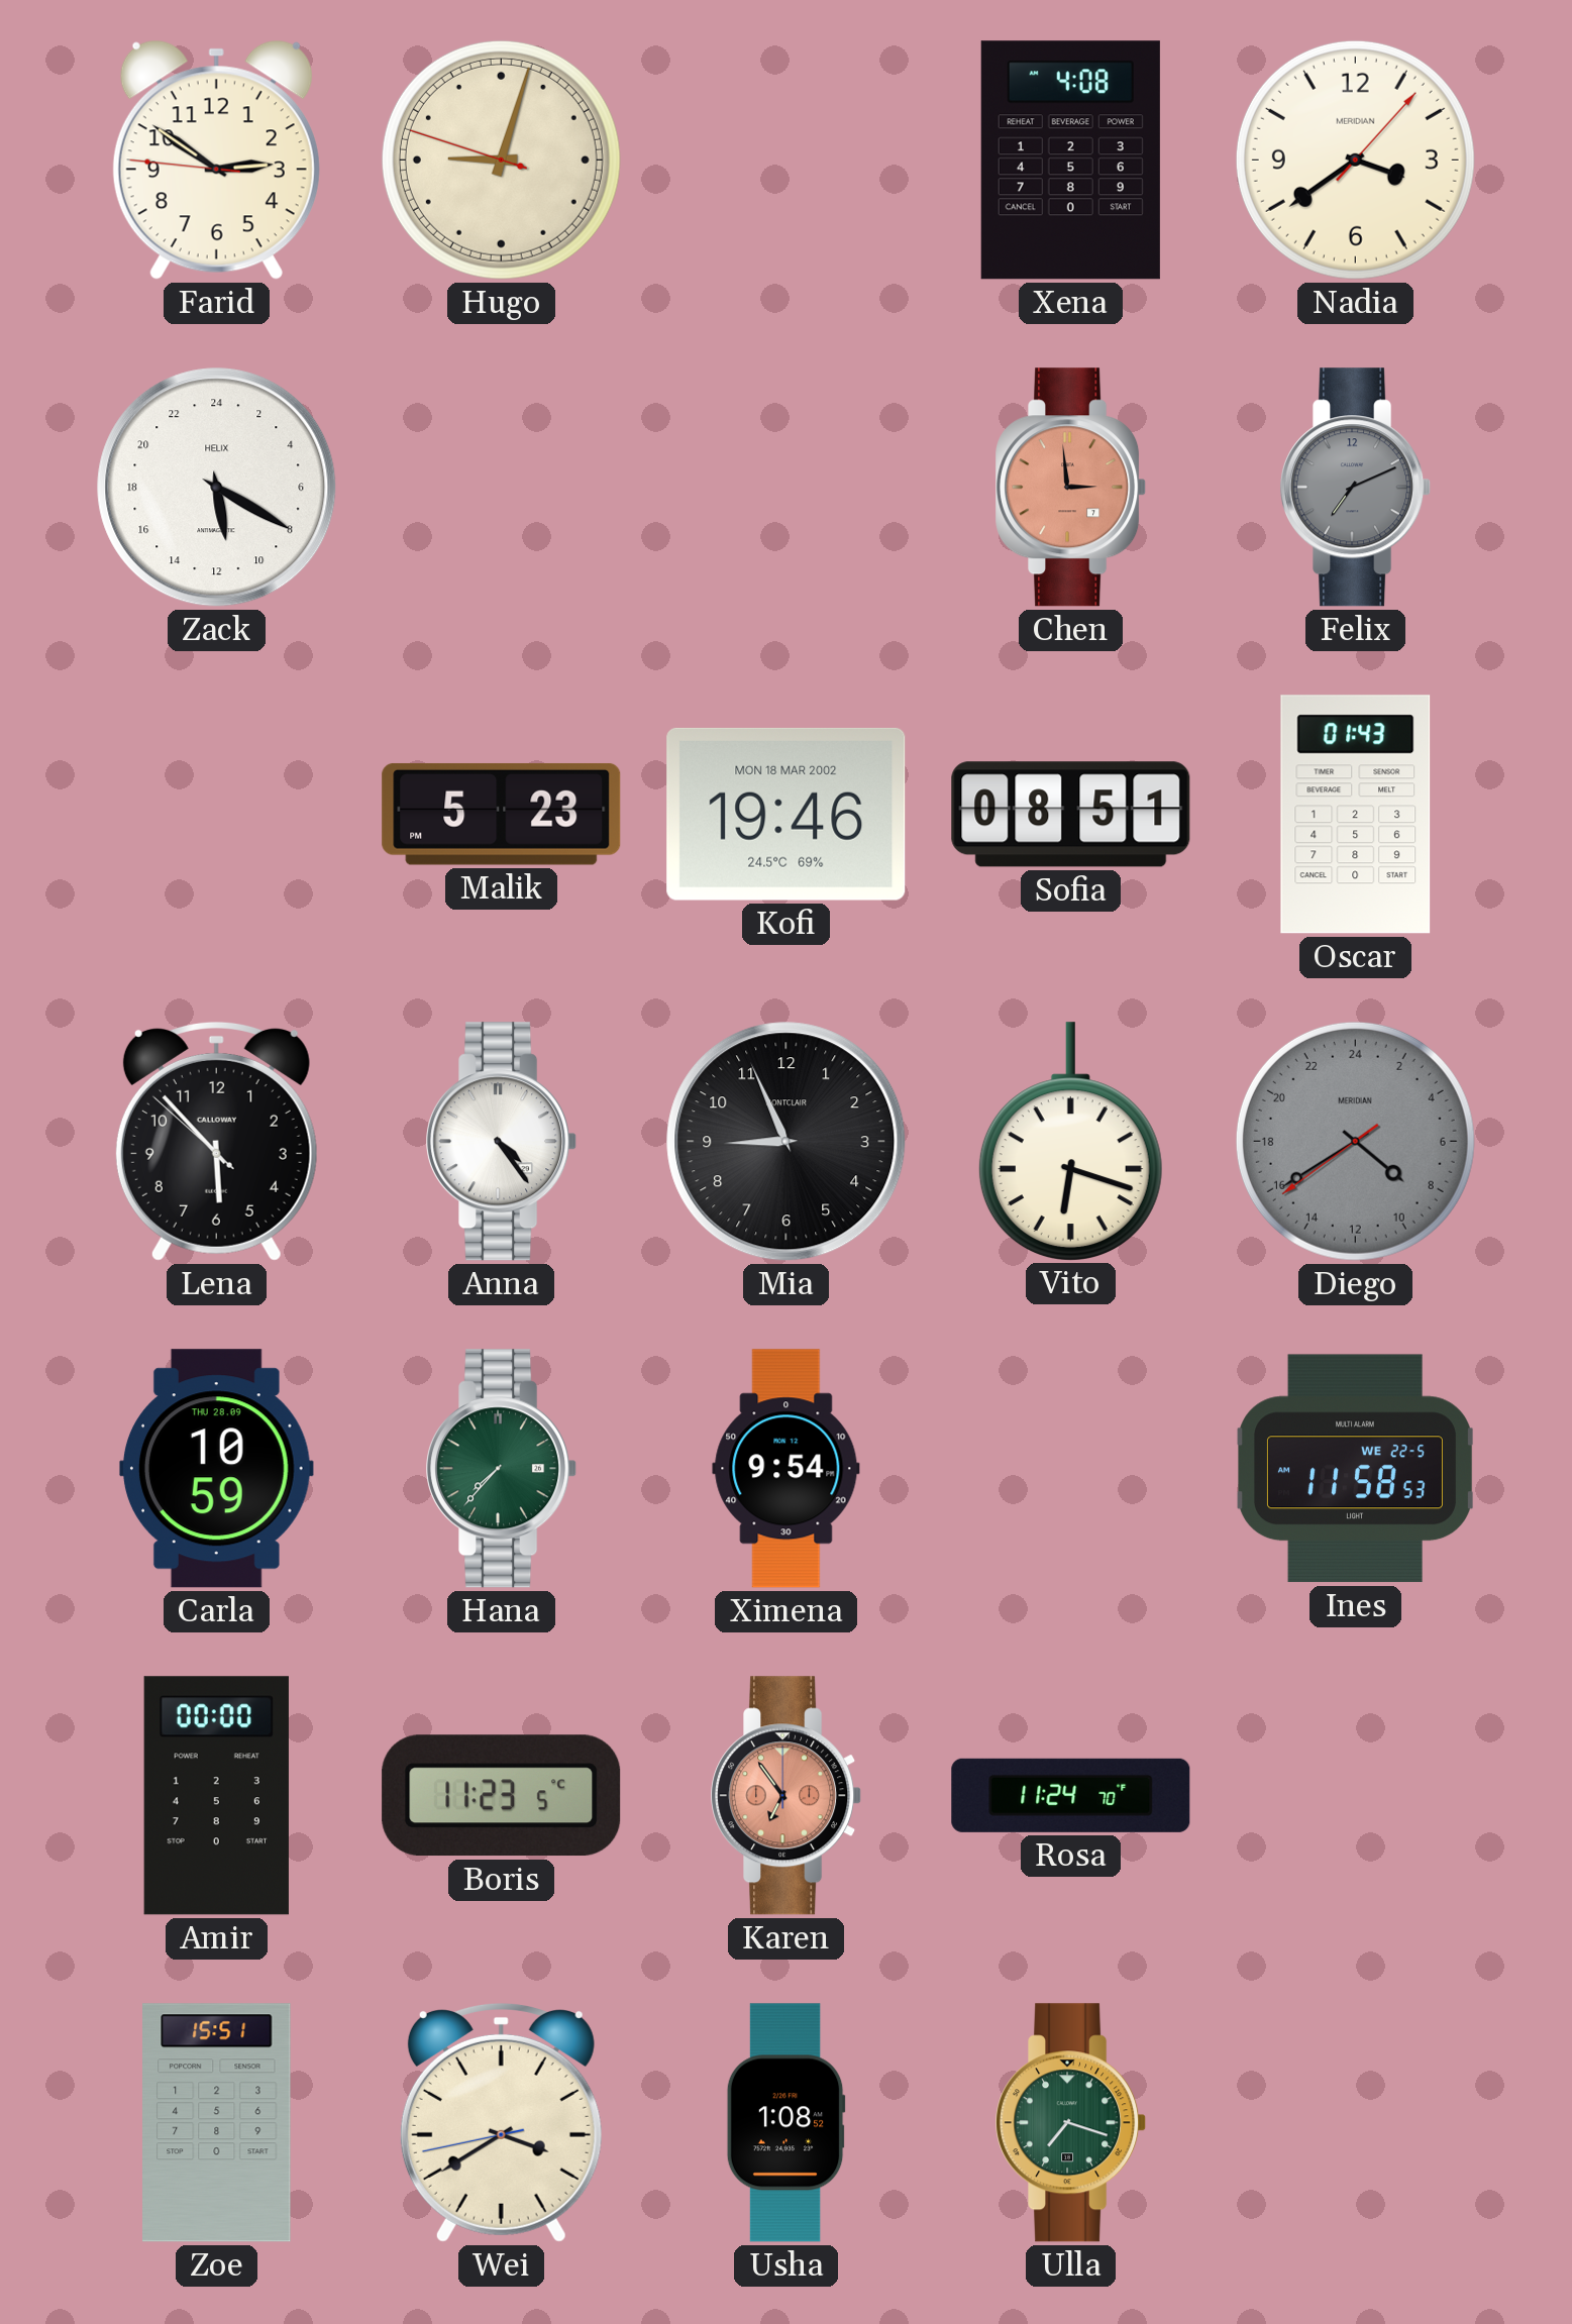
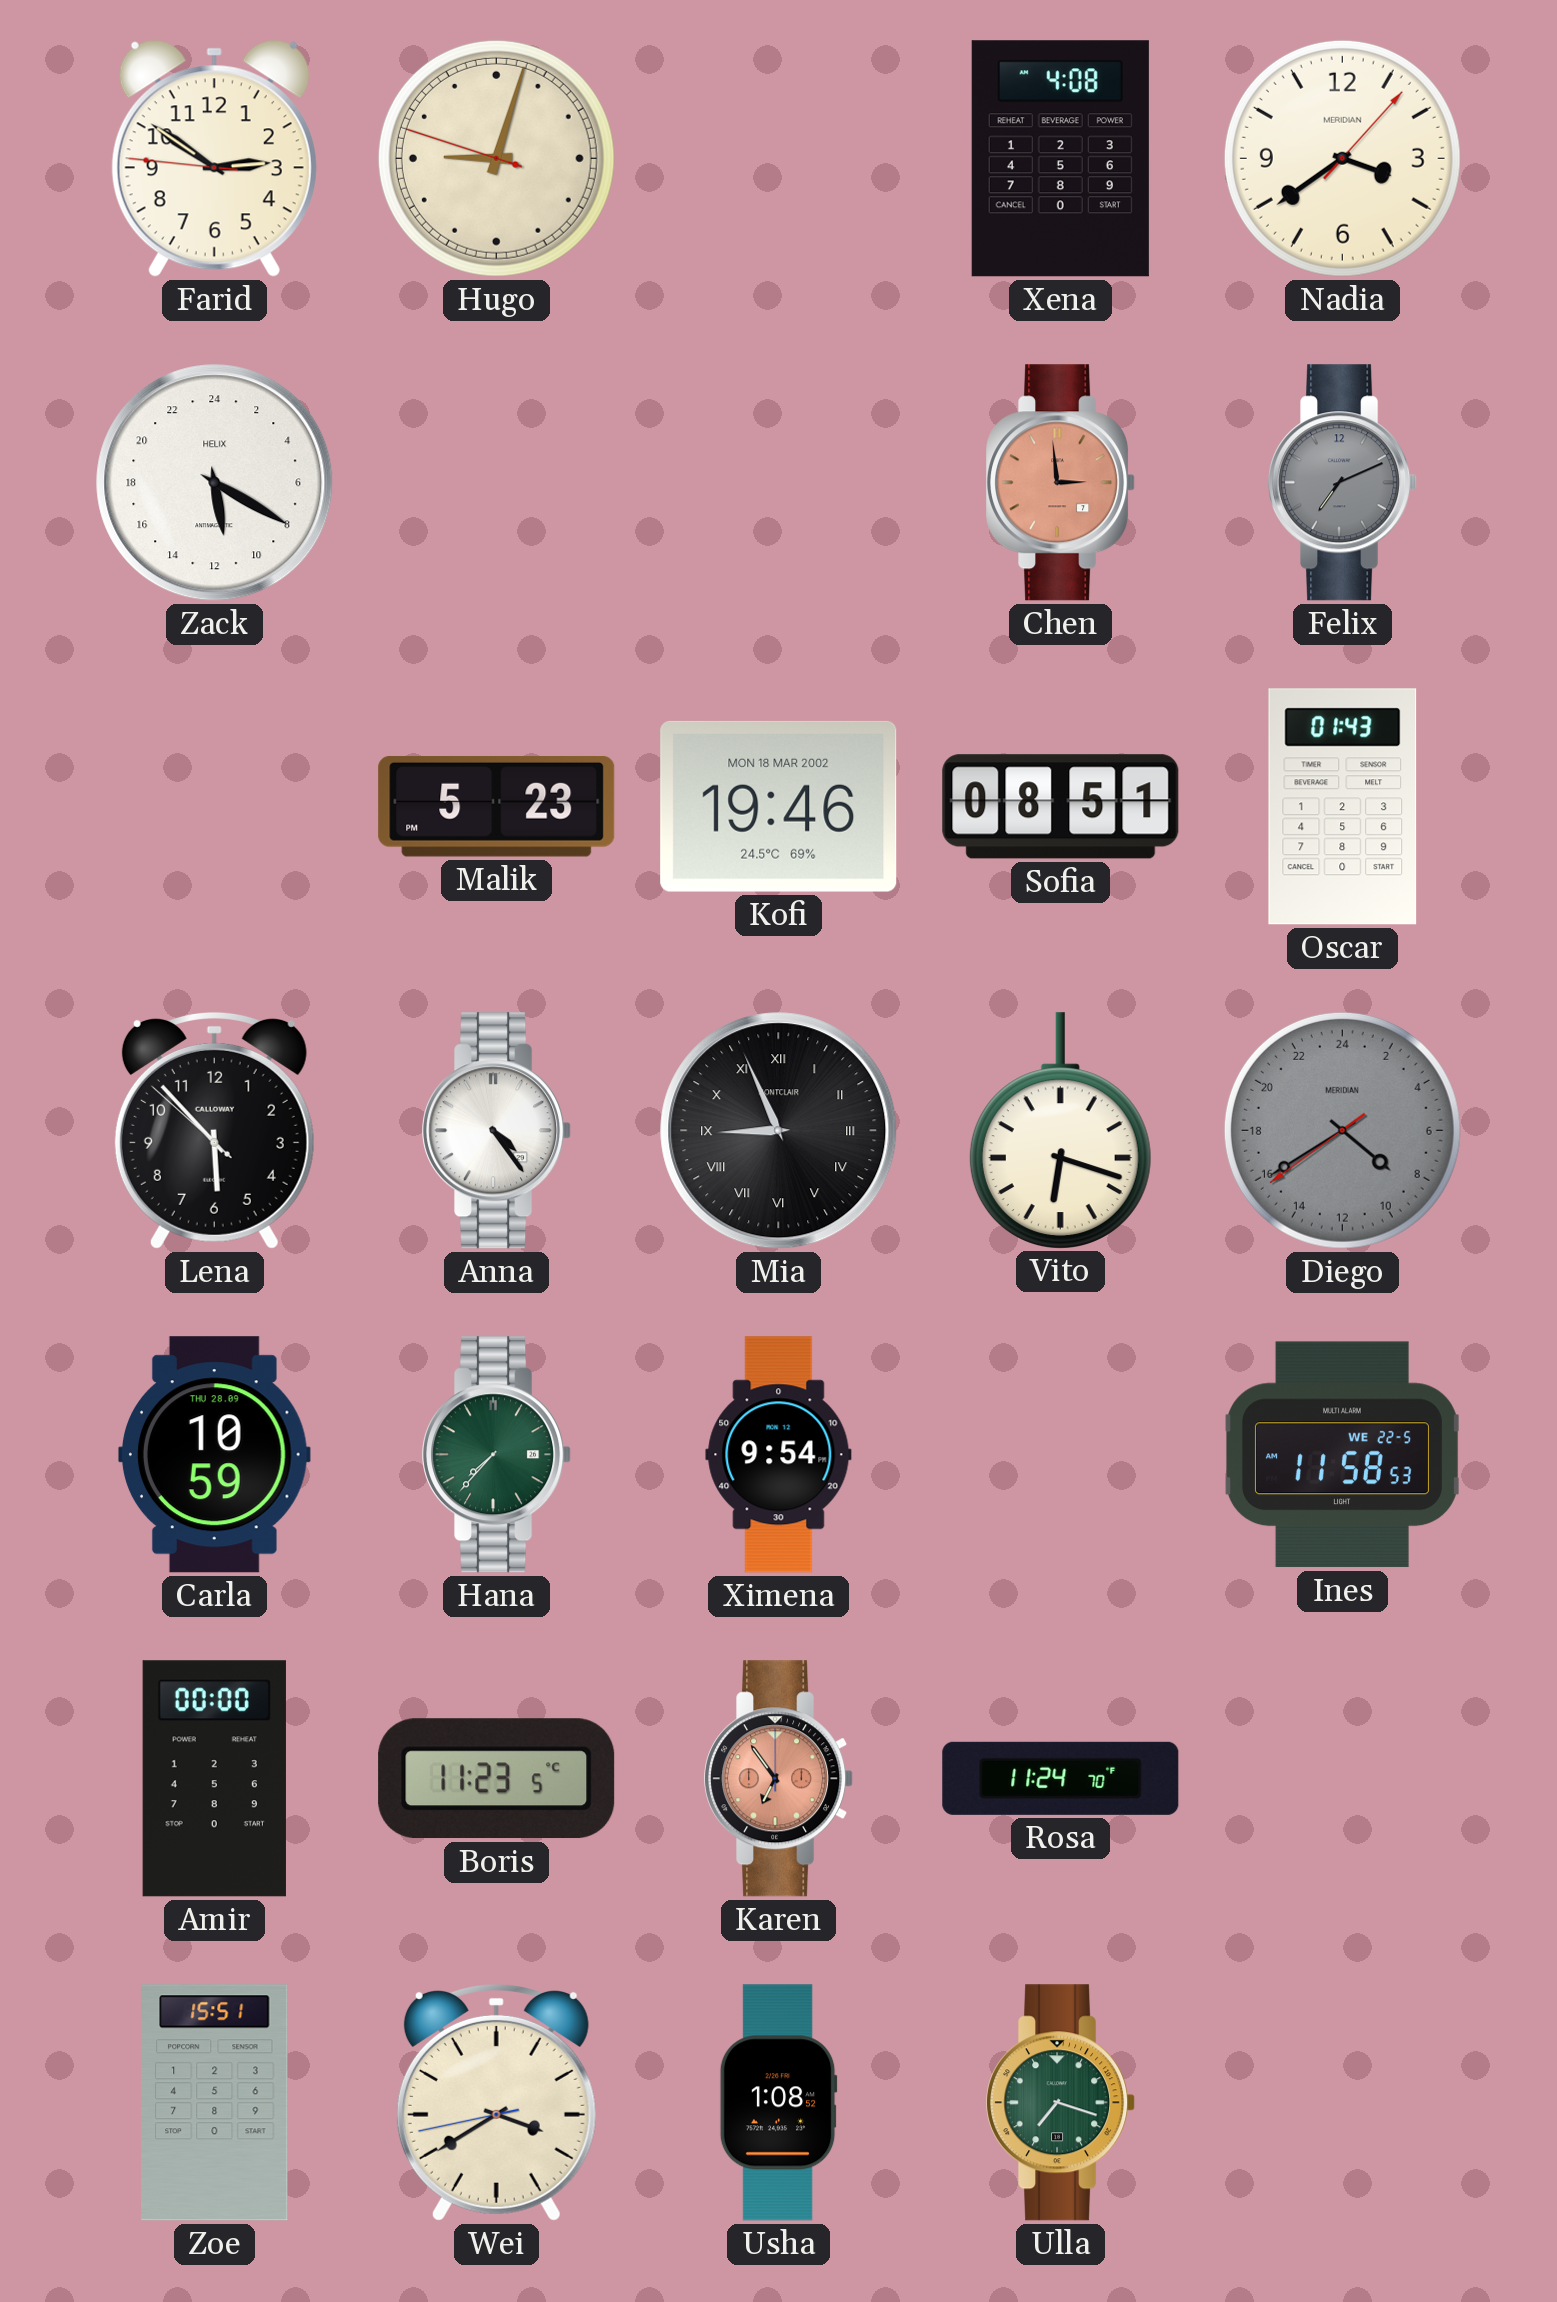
Mia numerals: Arabic -> Roman
